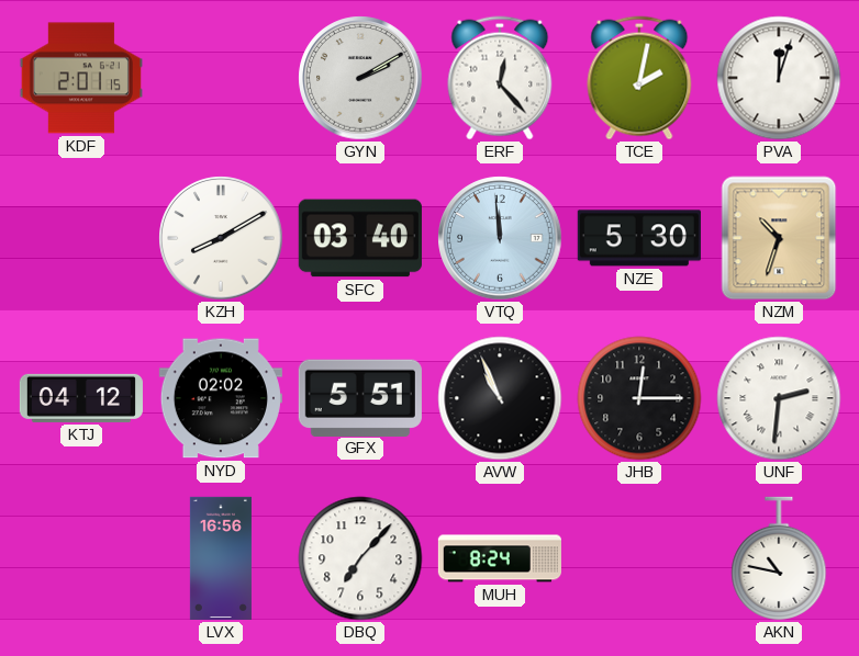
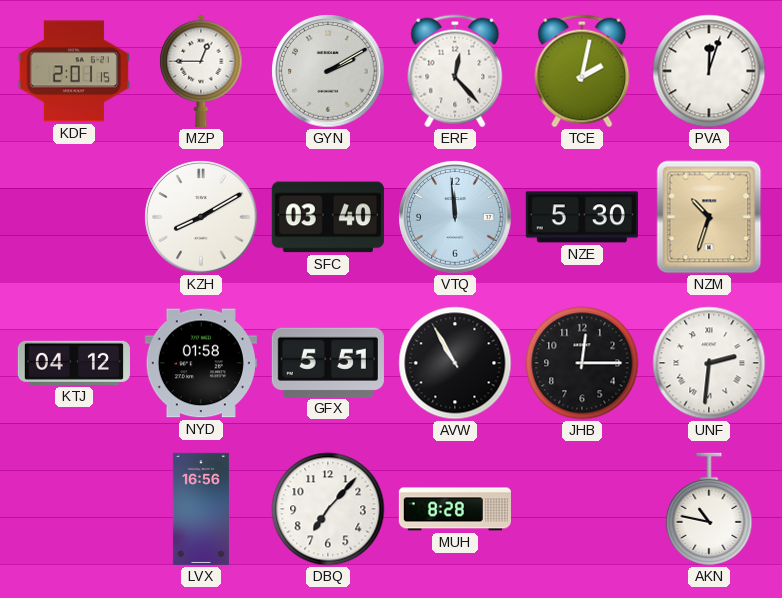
MZP: none -> 12:45
NYD: 02:02 -> 01:58
AVW: 10:56 -> 10:55
MUH: 8:24 -> 8:28
